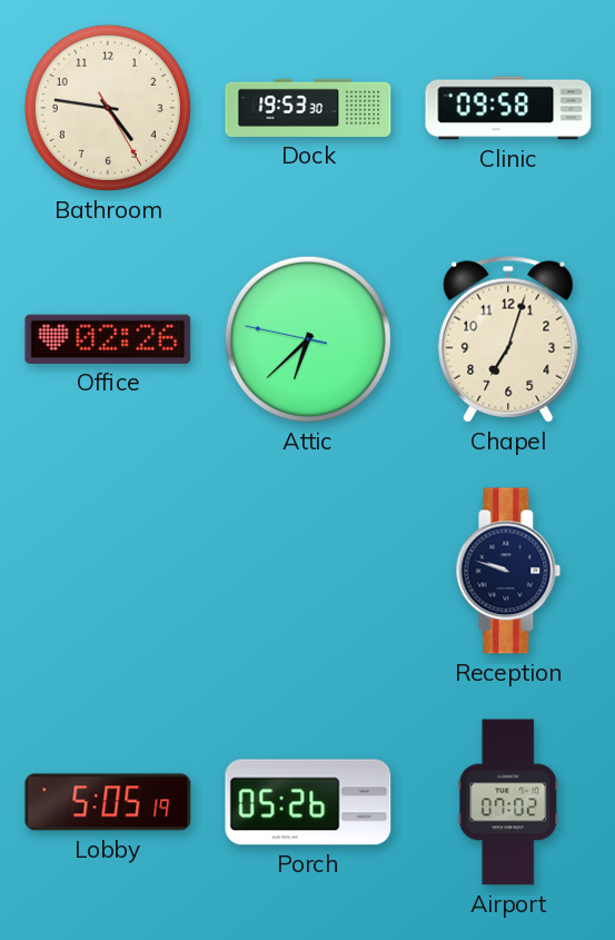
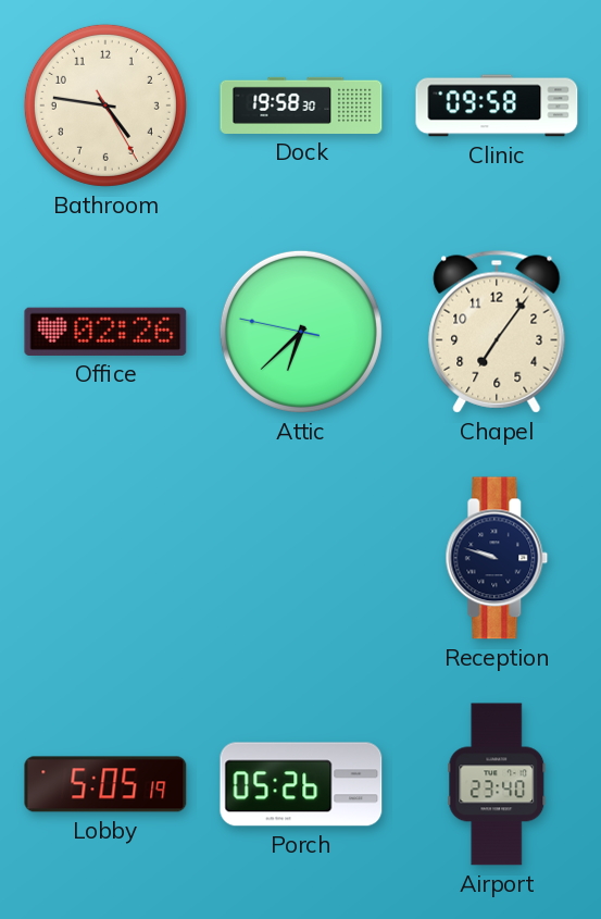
Dock: 19:53 -> 19:58
Chapel: 7:03 -> 7:06
Airport: 07:02 -> 23:40
